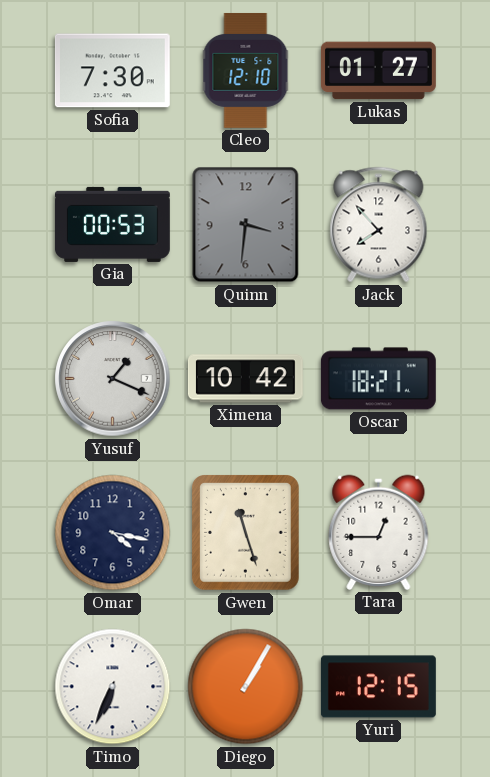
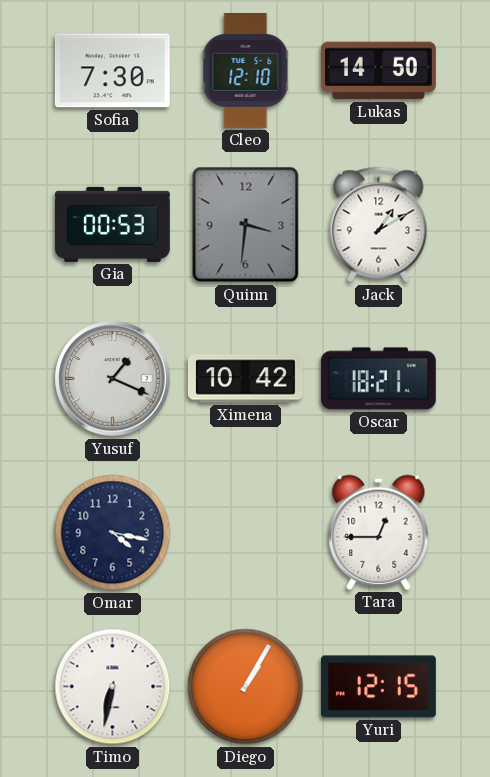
Lukas: 01:27 -> 14:50
Jack: 7:53 -> 1:10
Gwen: 11:27 -> none
Timo: 6:34 -> 6:32
